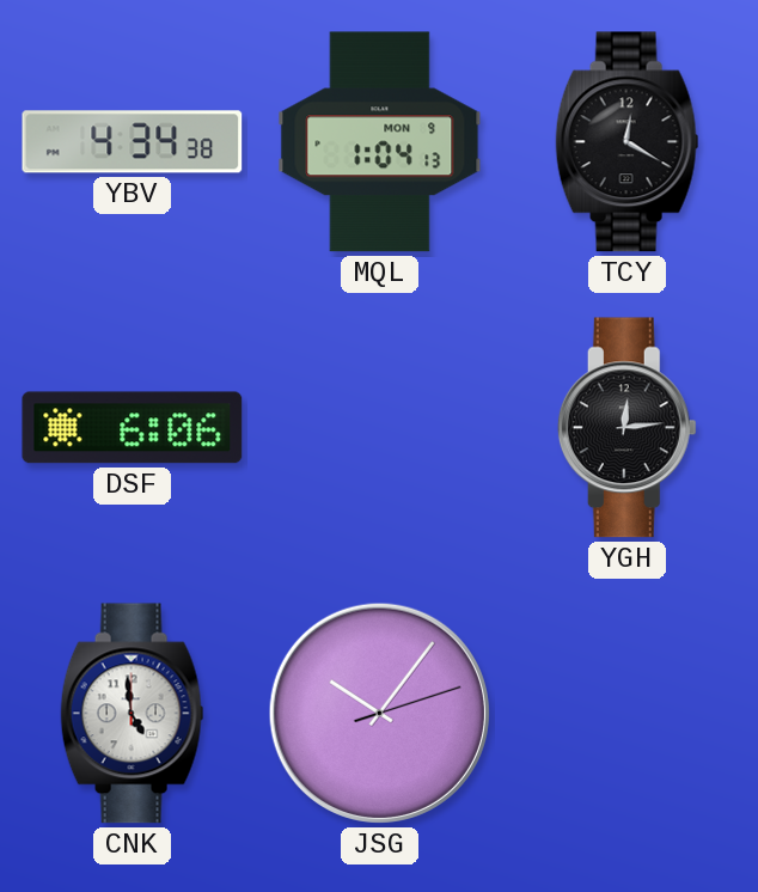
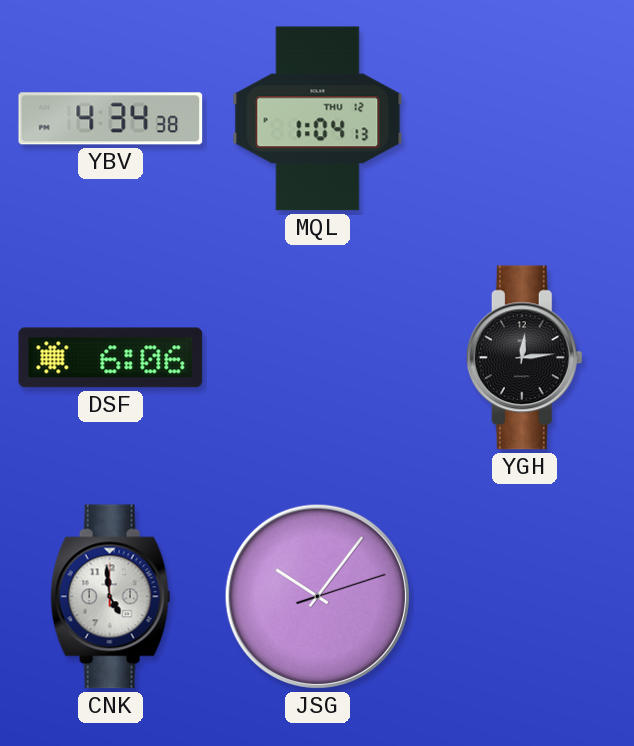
MQL date: MON 9 -> THU 12
TCY: 12:20 -> none
